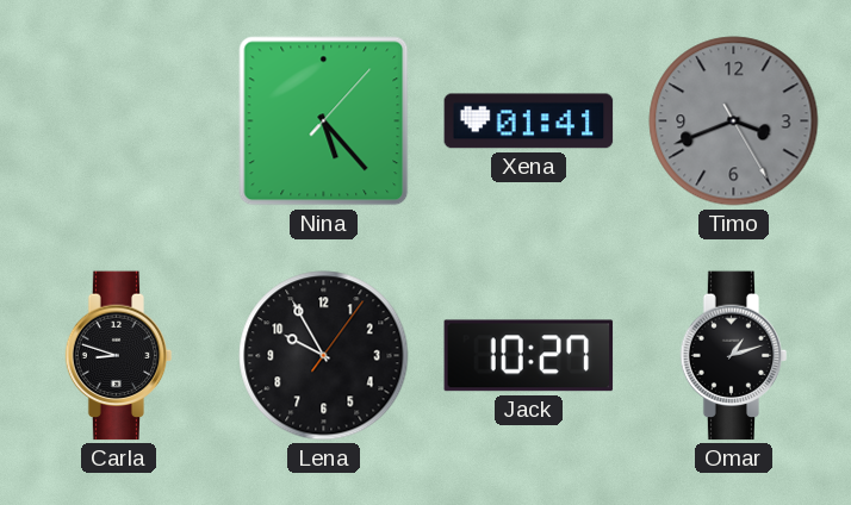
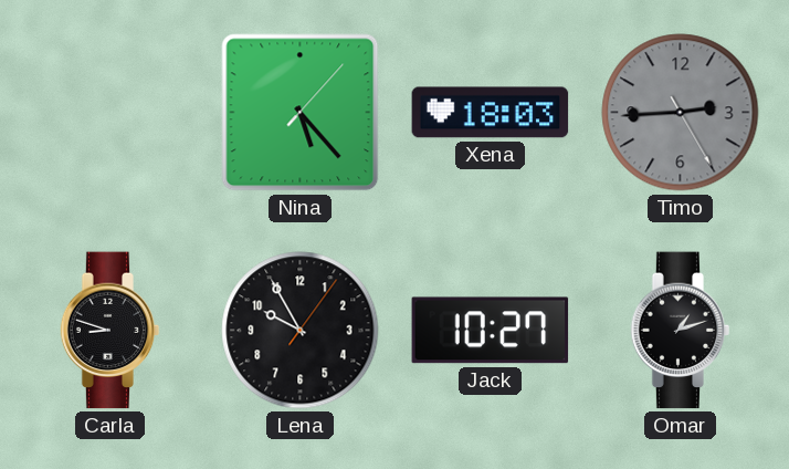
Xena: 01:41 -> 18:03
Timo: 3:41 -> 2:44
